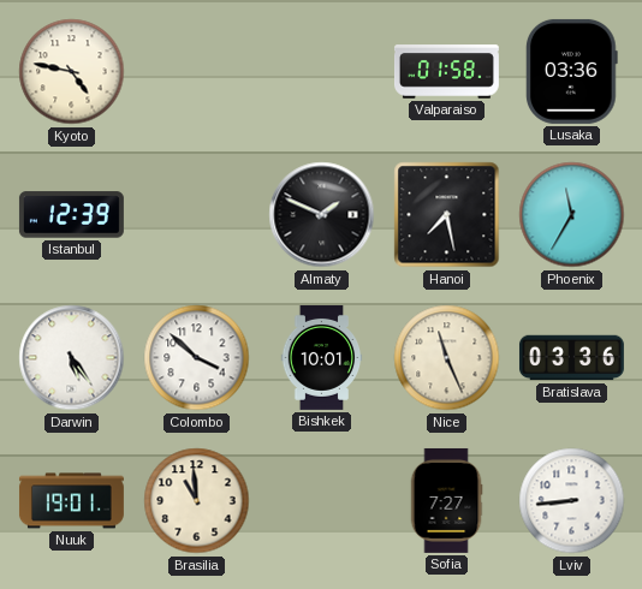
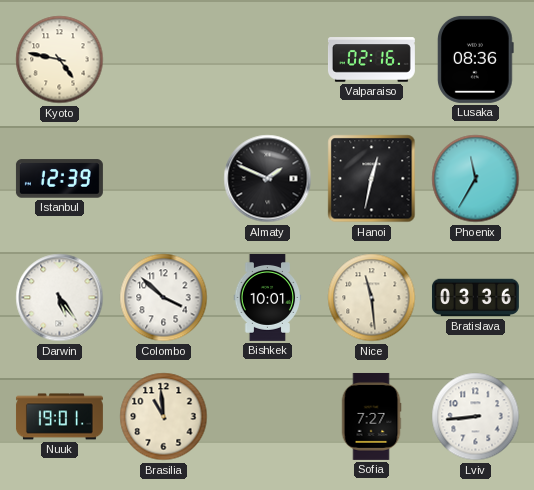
Valparaiso: 01:58 -> 02:16
Lusaka: 03:36 -> 08:36
Hanoi: 7:28 -> 12:32
Nice: 11:26 -> 11:29
